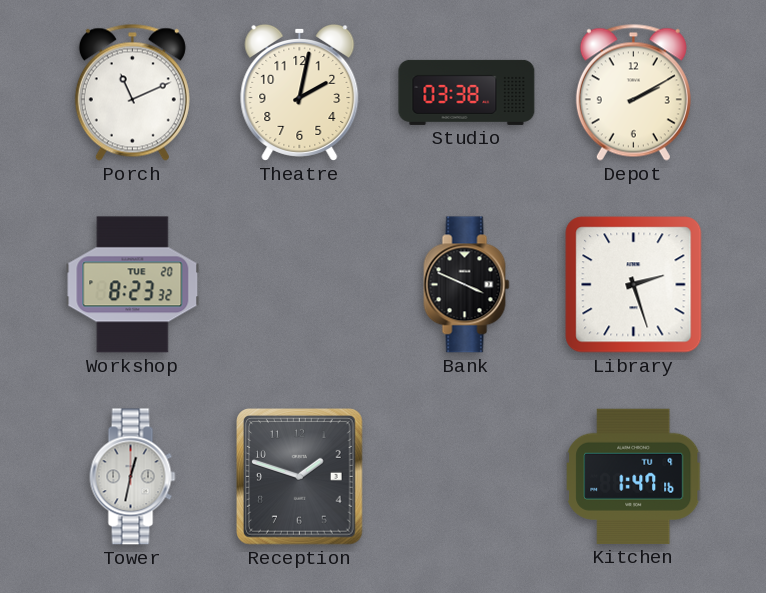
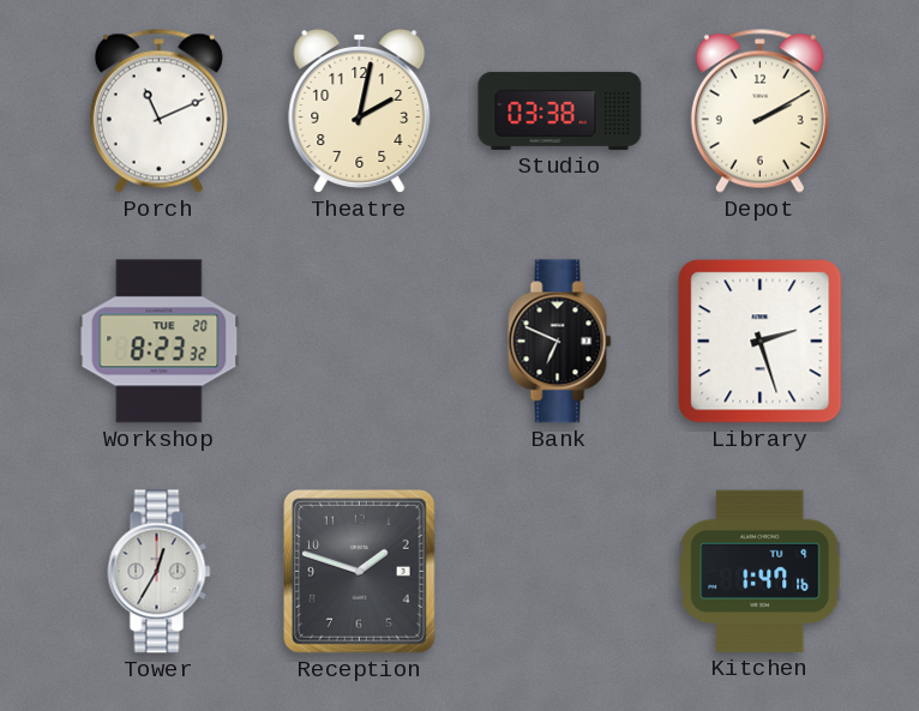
Bank: 3:49 -> 6:49
Tower: 12:32 -> 12:35
